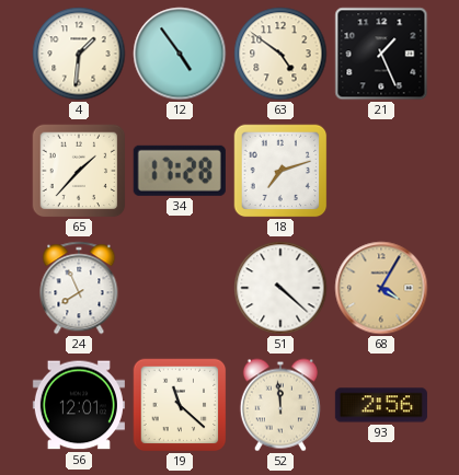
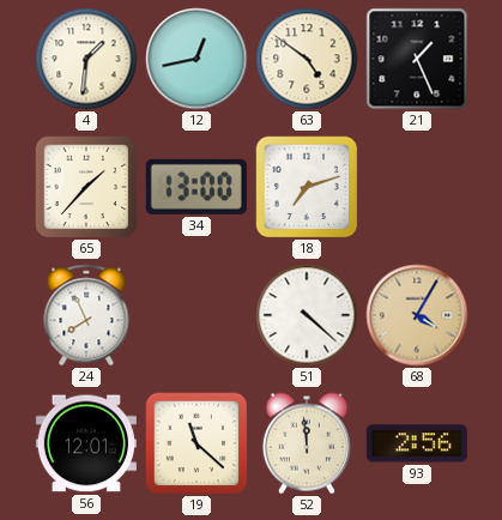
12: 4:54 -> 12:43
34: 17:28 -> 13:00
